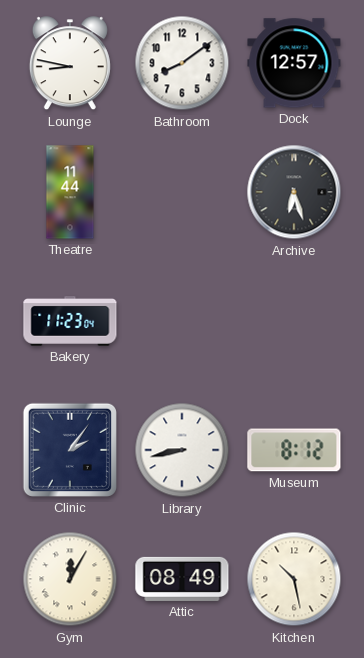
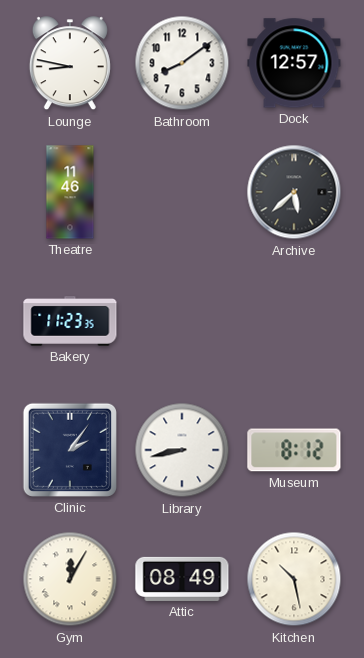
Theatre: 11:44 -> 11:46
Archive: 6:27 -> 5:38
Bakery: 11:23:04 -> 11:23:35
